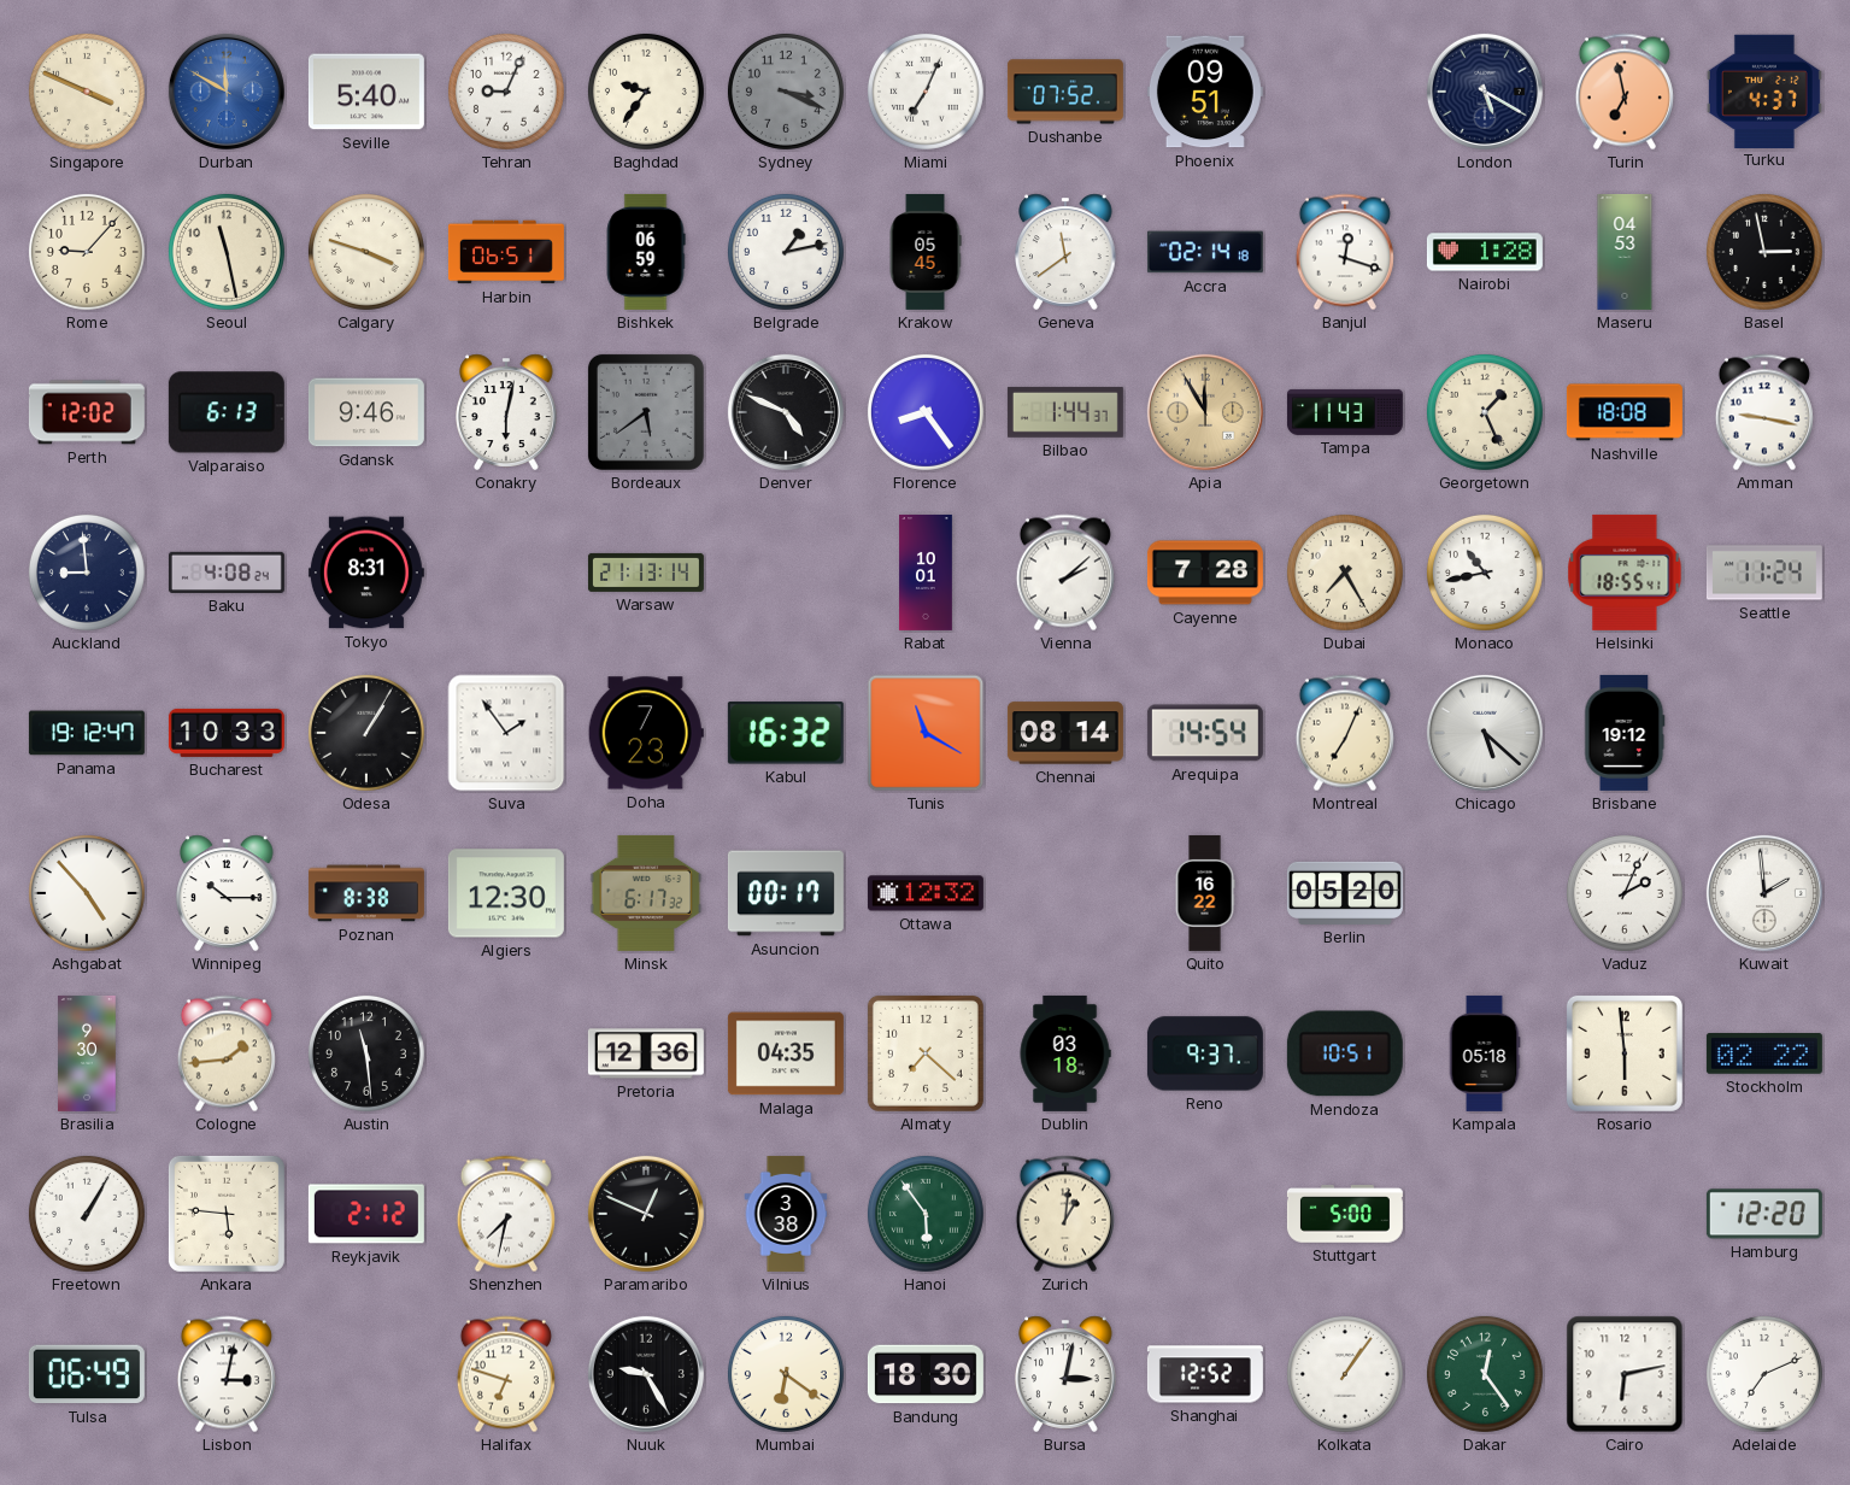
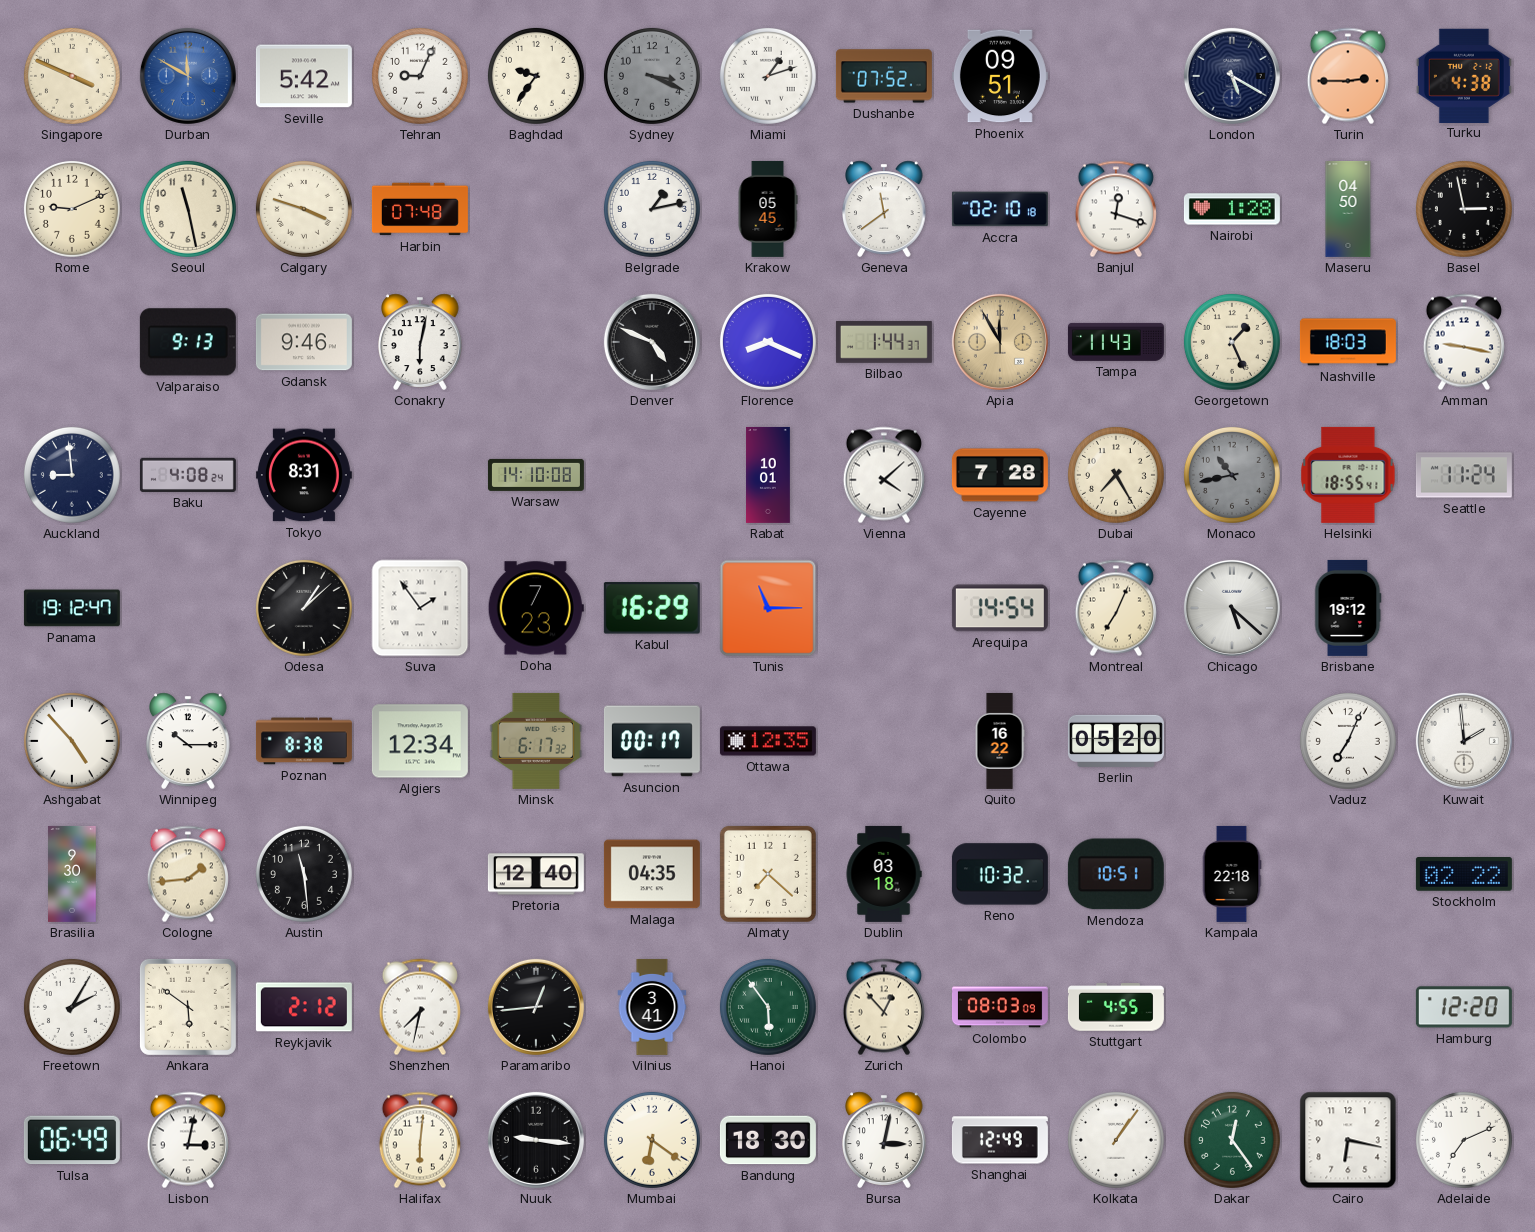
Seville: 5:40 -> 5:42
Miami: 7:04 -> 1:12
Turin: 6:58 -> 2:45
Turku: 4:37 -> 4:38
Rome: 9:07 -> 9:11
Harbin: 06:51 -> 07:48
Bishkek: 06:59 -> none
Accra: 02:14 -> 02:10
Maseru: 04:53 -> 04:50
Perth: 12:02 -> none
Valparaiso: 6:13 -> 9:13
Bordeaux: 5:39 -> none
Florence: 8:24 -> 8:19
Nashville: 18:08 -> 18:03
Warsaw: 21:13 -> 14:10
Vienna: 2:08 -> 4:08
Monaco dial: white -> grey
Bucharest: 10:33 -> none
Odesa: 1:05 -> 1:08
Kabul: 16:32 -> 16:29
Tunis: 11:20 -> 11:15
Chennai: 08:14 -> none
Algiers: 12:30 -> 12:34
Ottawa: 12:32 -> 12:35
Vaduz: 2:04 -> 7:04
Pretoria: 12:36 -> 12:40
Reno: 9:37 -> 10:32
Kampala: 05:18 -> 22:18
Rosario: 5:59 -> none
Freetown: 1:05 -> 2:05
Ankara: 5:46 -> 5:51
Paramaribo: 12:49 -> 12:44
Vilnius: 3:38 -> 3:41
Zurich: 1:01 -> 12:53
Colombo: none -> 08:03
Stuttgart: 5:00 -> 4:55
Halifax: 6:48 -> 6:01
Nuuk: 9:25 -> 9:16
Shanghai: 12:52 -> 12:49
Cairo: 6:13 -> 6:17
